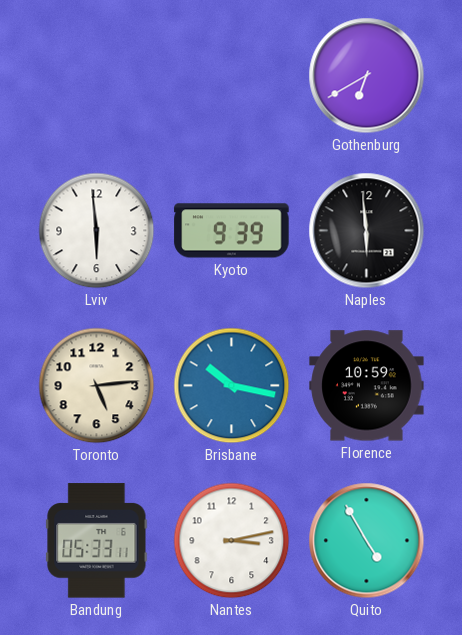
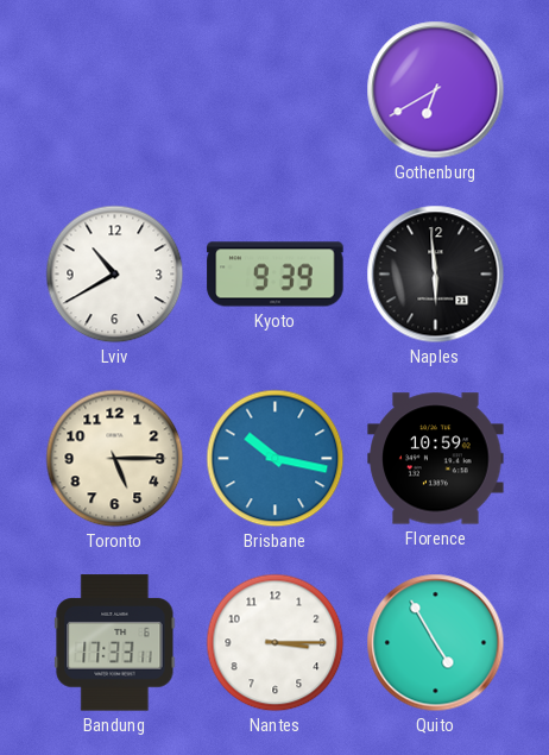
Lviv: 5:59 -> 10:40
Toronto: 5:14 -> 5:15
Bandung: 05:33 -> 17:33
Nantes: 3:13 -> 3:15
